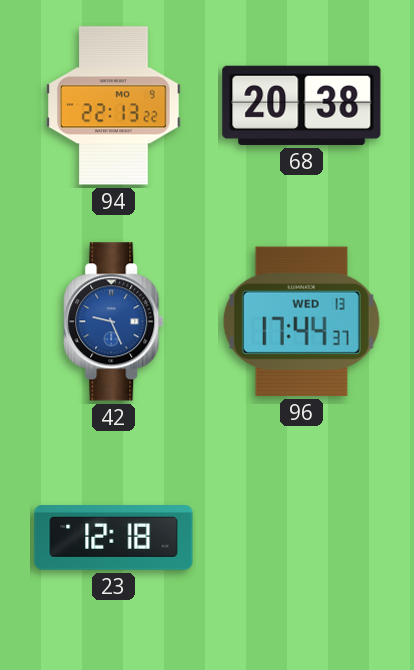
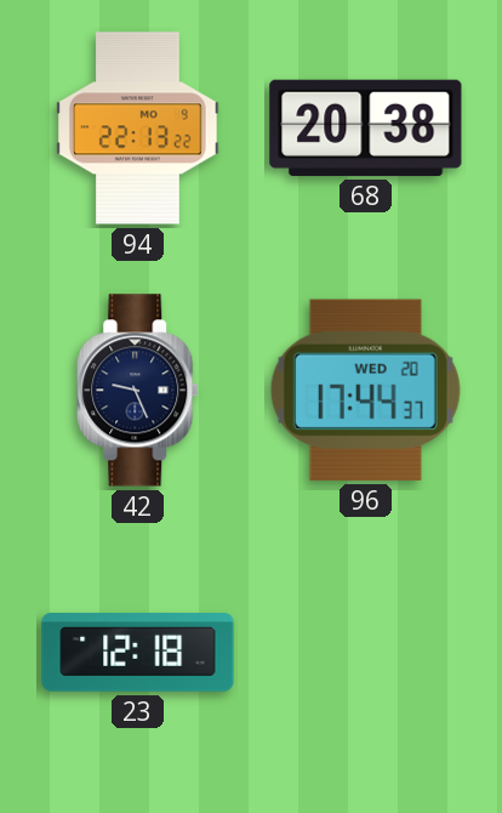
42 dial: blue -> navy
96 date: WED 13 -> WED 20
